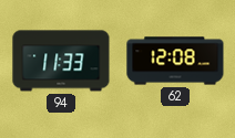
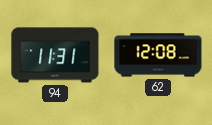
94: 11:33 -> 11:31
